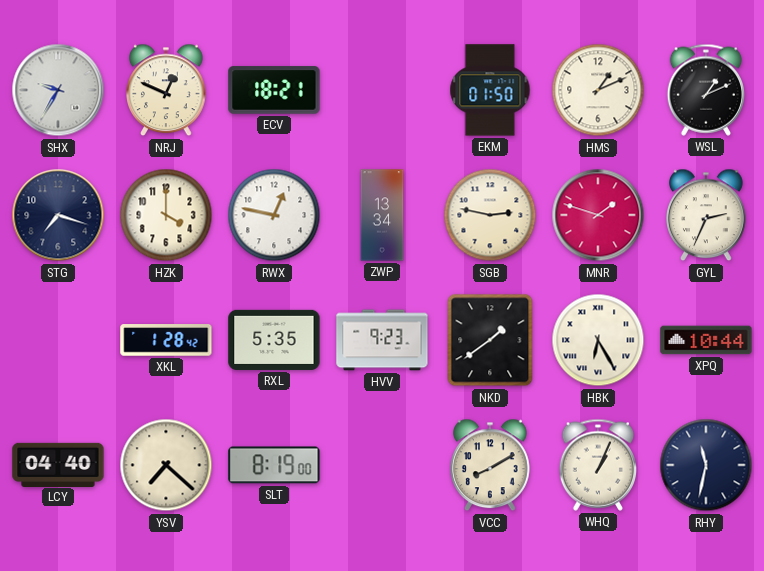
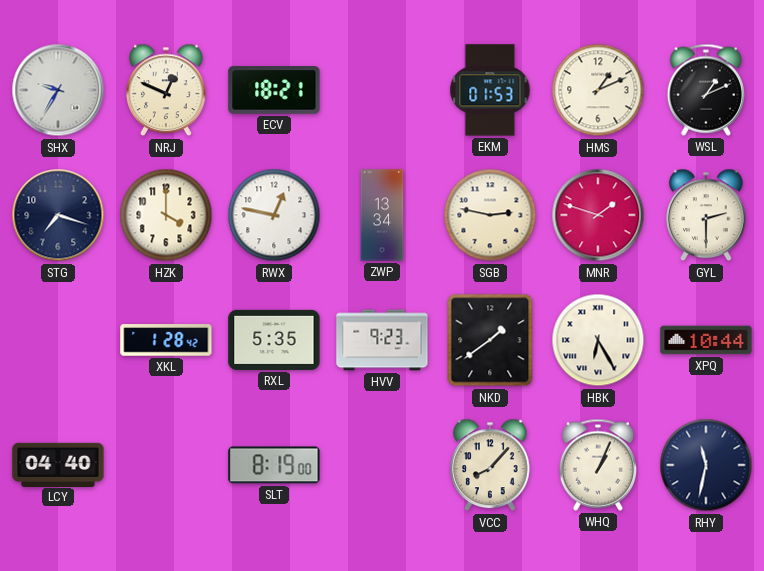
EKM: 01:50 -> 01:53
GYL: 2:34 -> 2:30
YSV: 7:22 -> none
VCC: 8:10 -> 8:07
